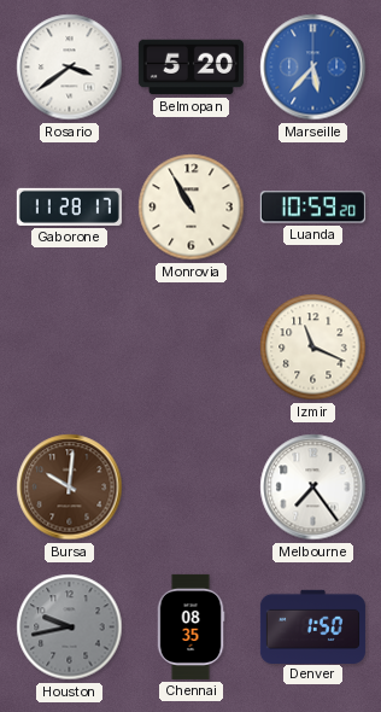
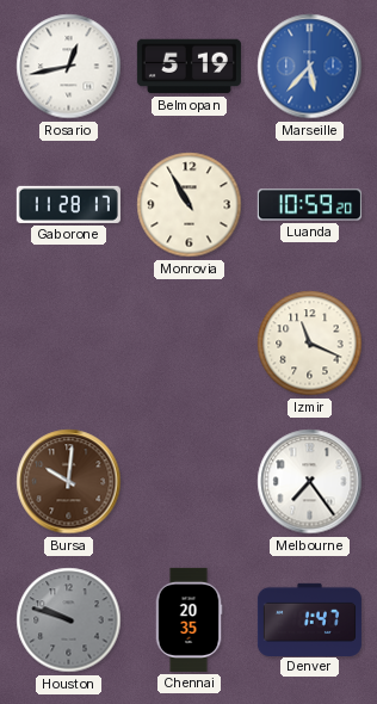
Rosario: 3:39 -> 12:43
Belmopan: 5:20 -> 5:19
Houston: 9:43 -> 9:48
Chennai: 08:35 -> 20:35
Denver: 1:50 -> 1:47
